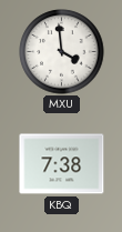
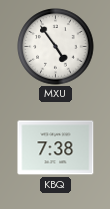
MXU: 3:59 -> 4:54
